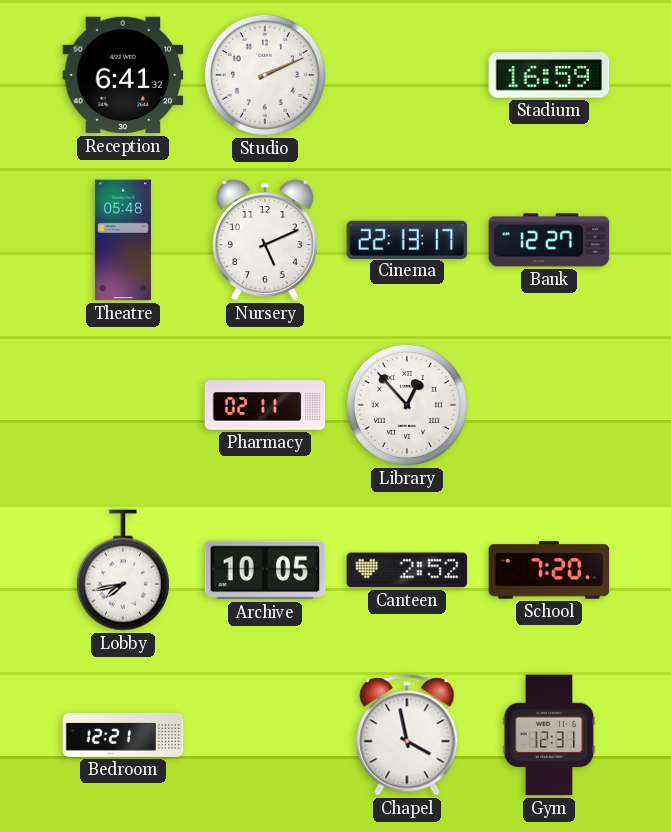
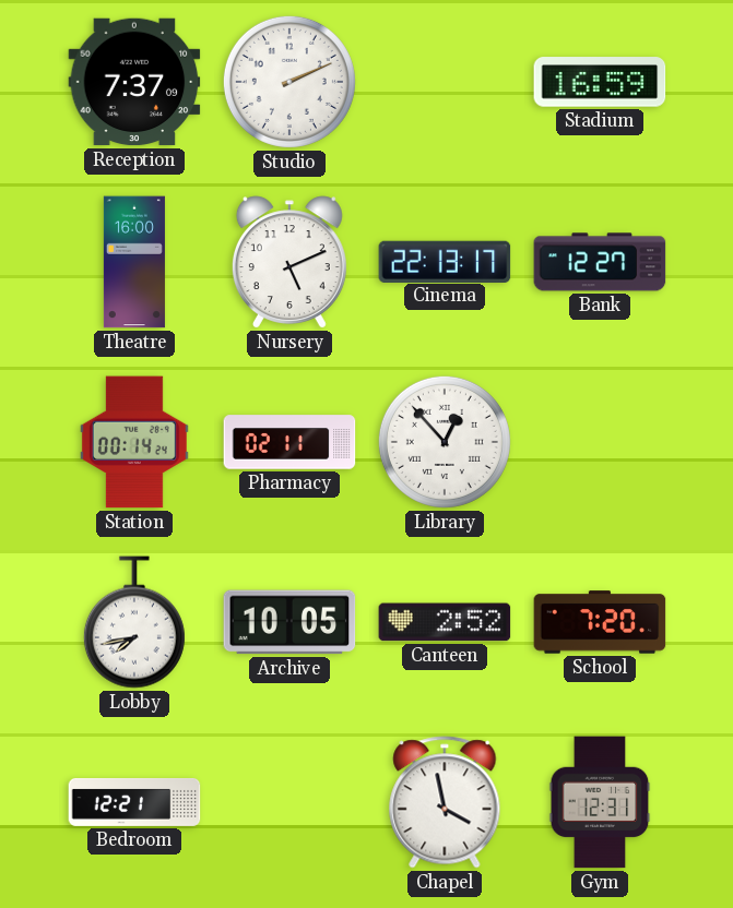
Reception: 6:41 -> 7:37
Theatre: 05:48 -> 16:00
Station: none -> 00:14
